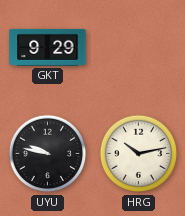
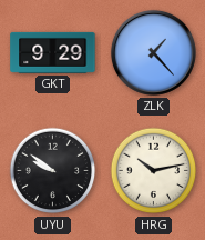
ZLK: none -> 1:23
UYU: 9:47 -> 9:51
